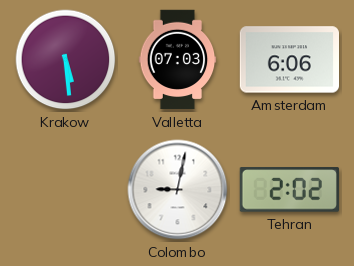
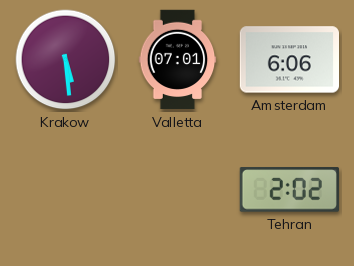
Valletta: 07:03 -> 07:01
Colombo: 9:02 -> none
